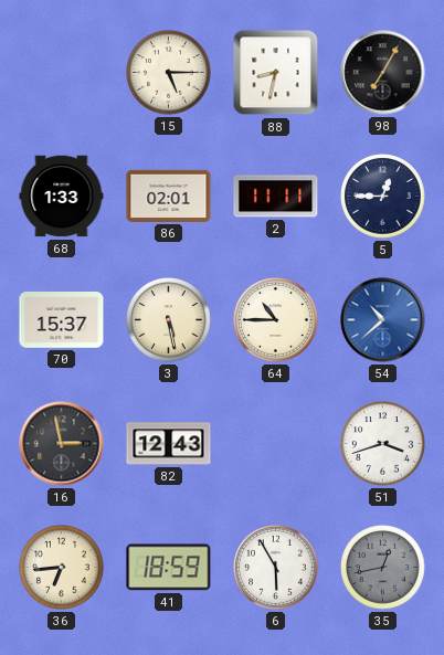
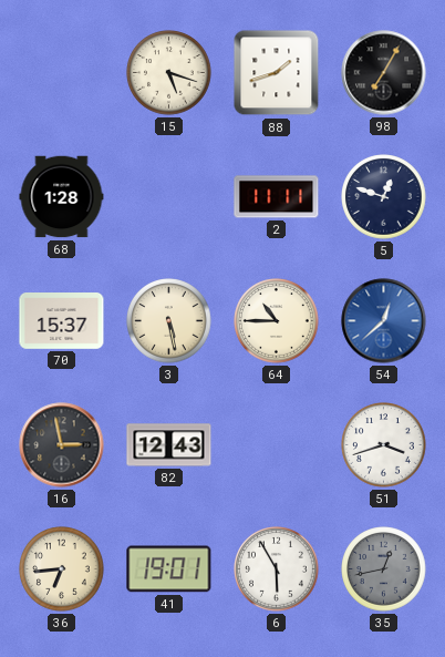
15: 5:15 -> 5:18
88: 8:32 -> 1:42
68: 1:33 -> 1:28
86: 02:01 -> none
5: 12:45 -> 12:48
54: 10:38 -> 12:38
41: 18:59 -> 19:01
